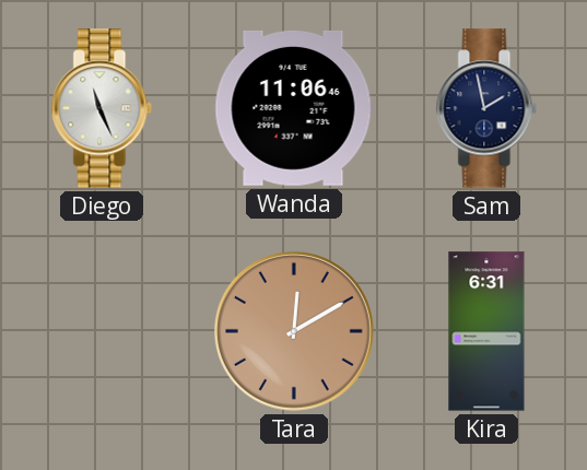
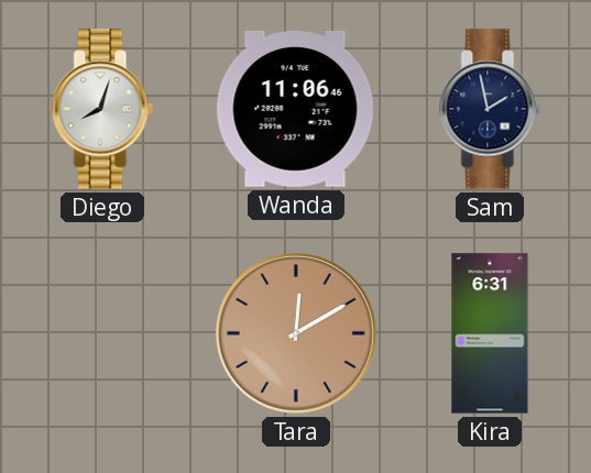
Diego: 11:26 -> 8:03
